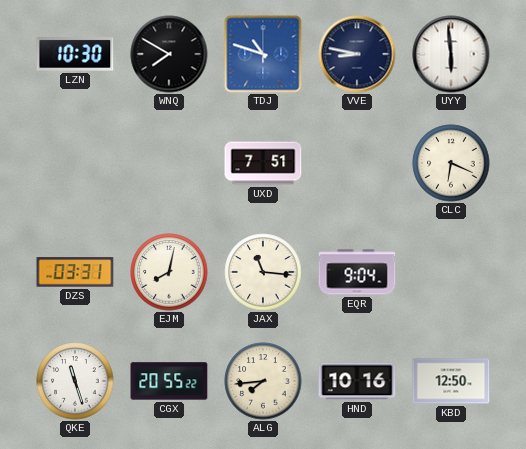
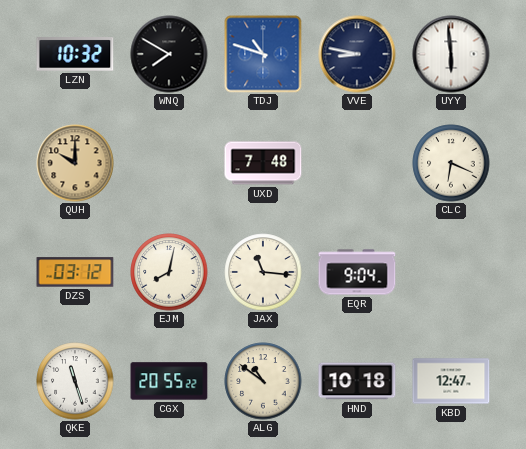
LZN: 10:30 -> 10:32
QUH: none -> 10:00
UXD: 7:51 -> 7:48
DZS: 03:31 -> 03:12
ALG: 7:44 -> 10:51
HND: 10:16 -> 10:18
KBD: 12:50 -> 12:47
